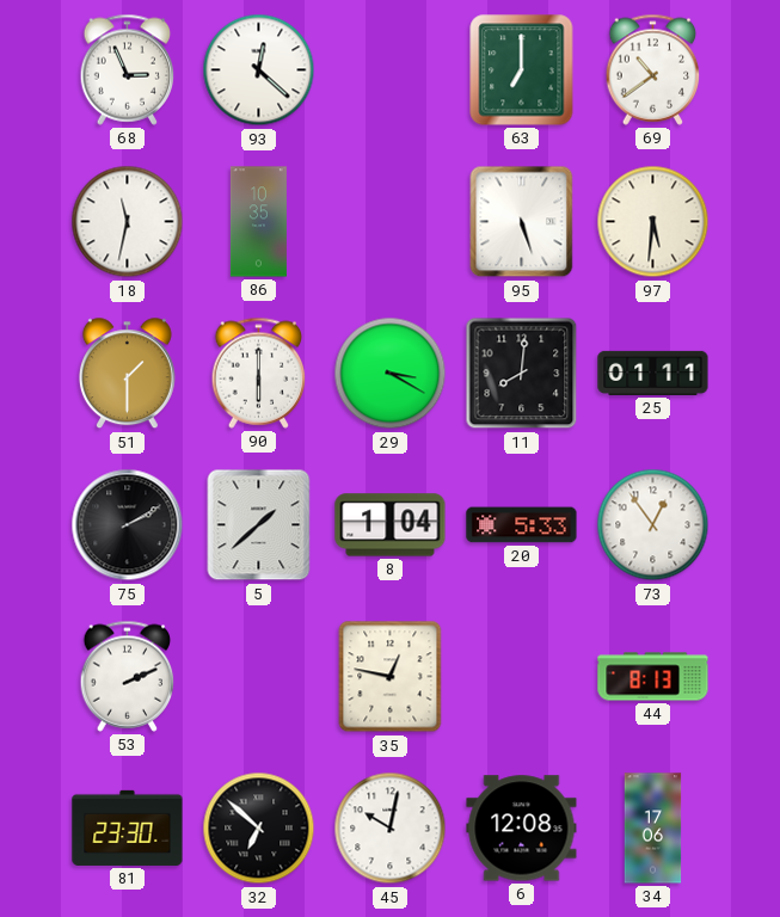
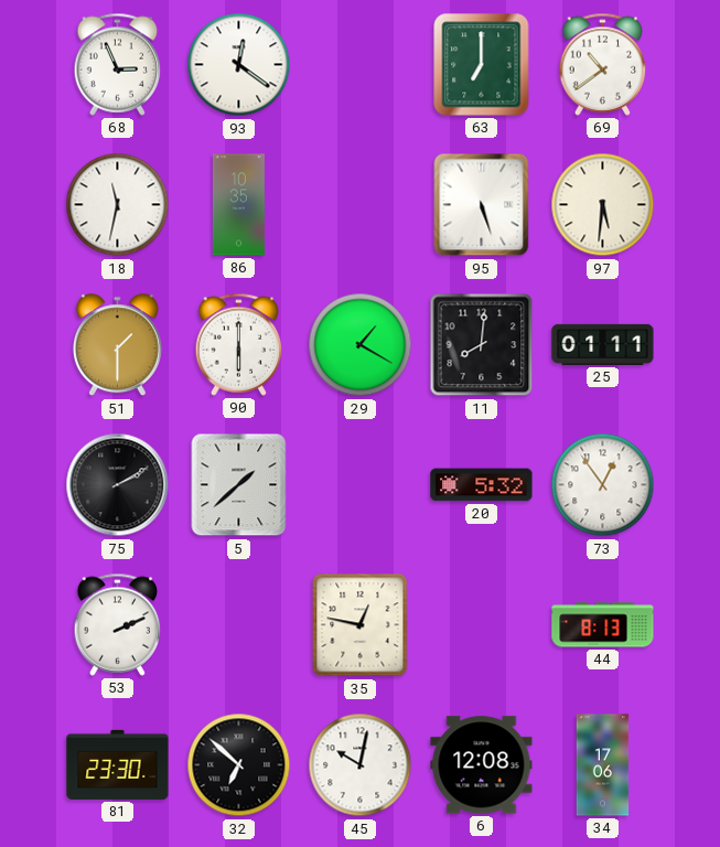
93: 12:22 -> 12:21
29: 3:20 -> 1:20
8: 1:04 -> none
20: 5:33 -> 5:32
